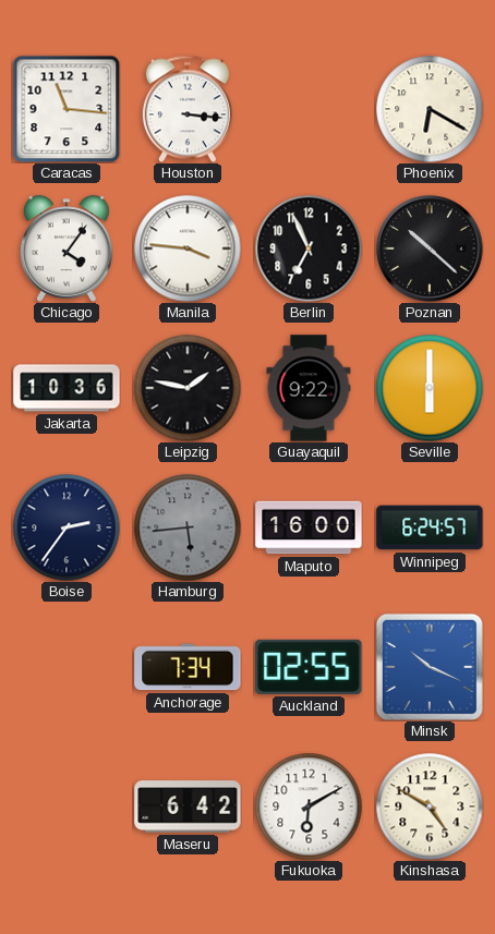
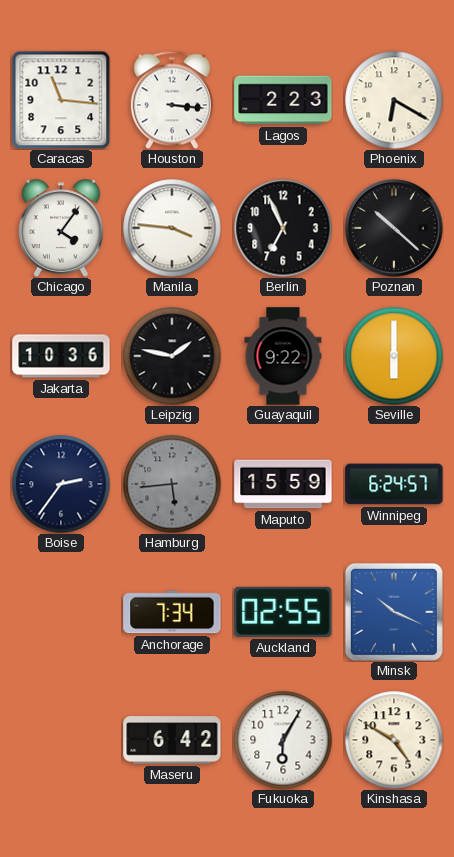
Lagos: none -> 2:23
Maputo: 16:00 -> 15:59
Fukuoka: 6:10 -> 6:05
